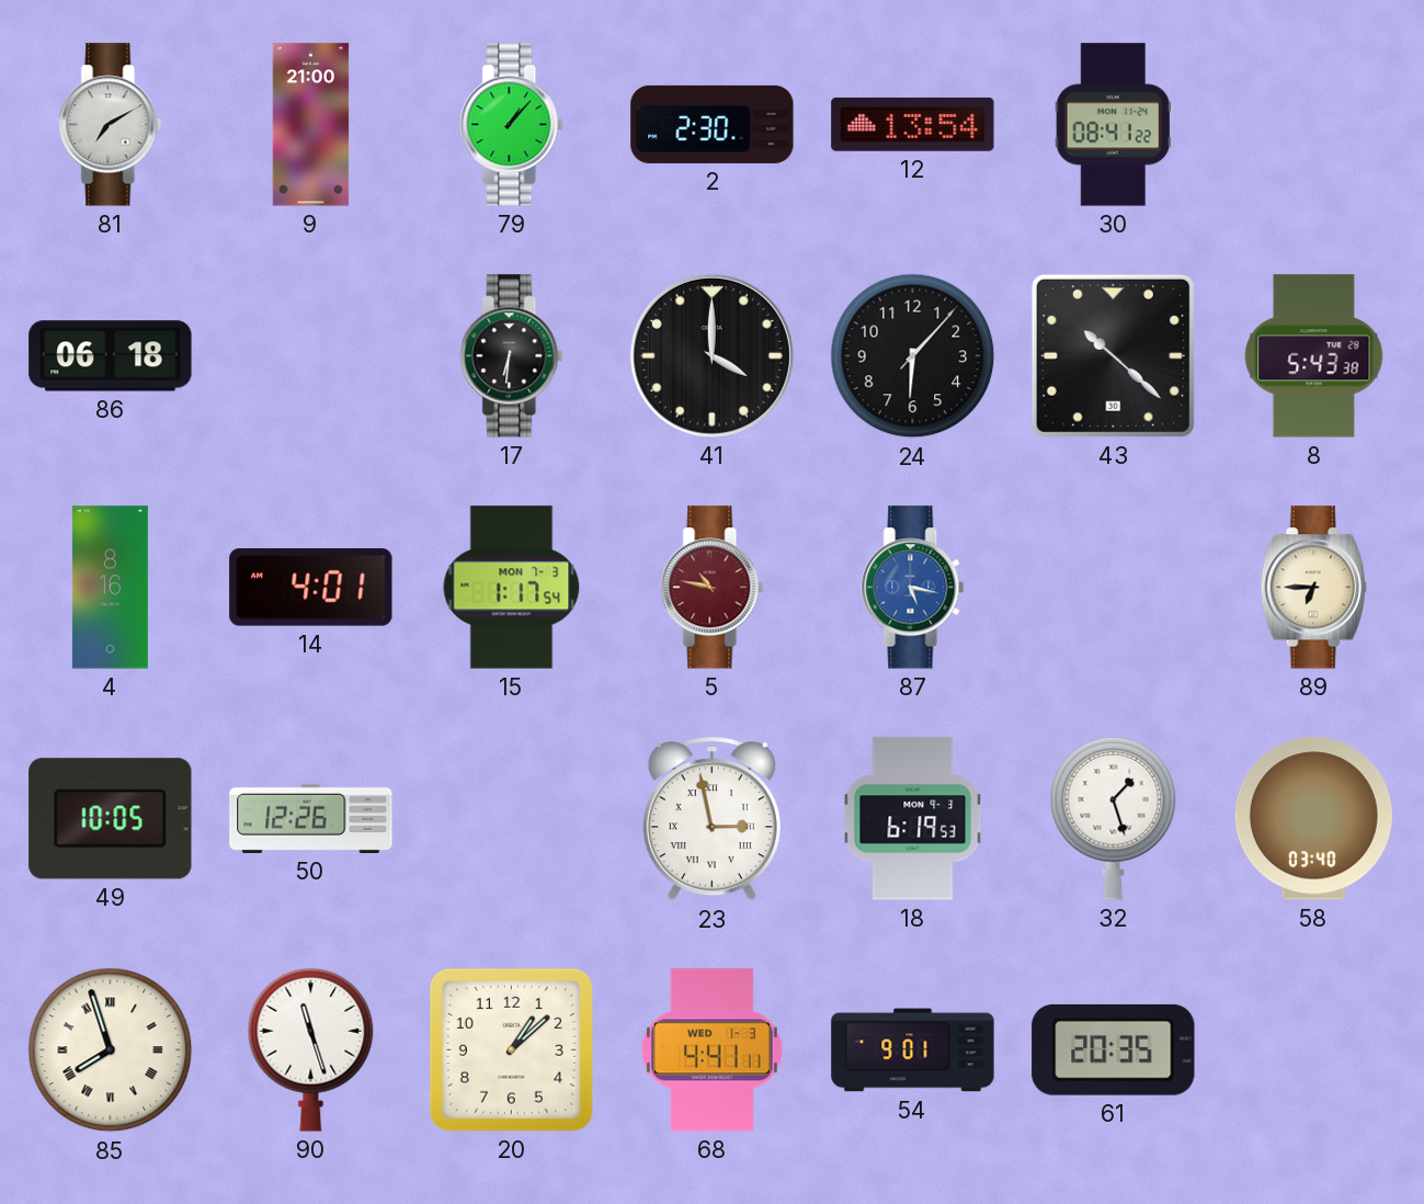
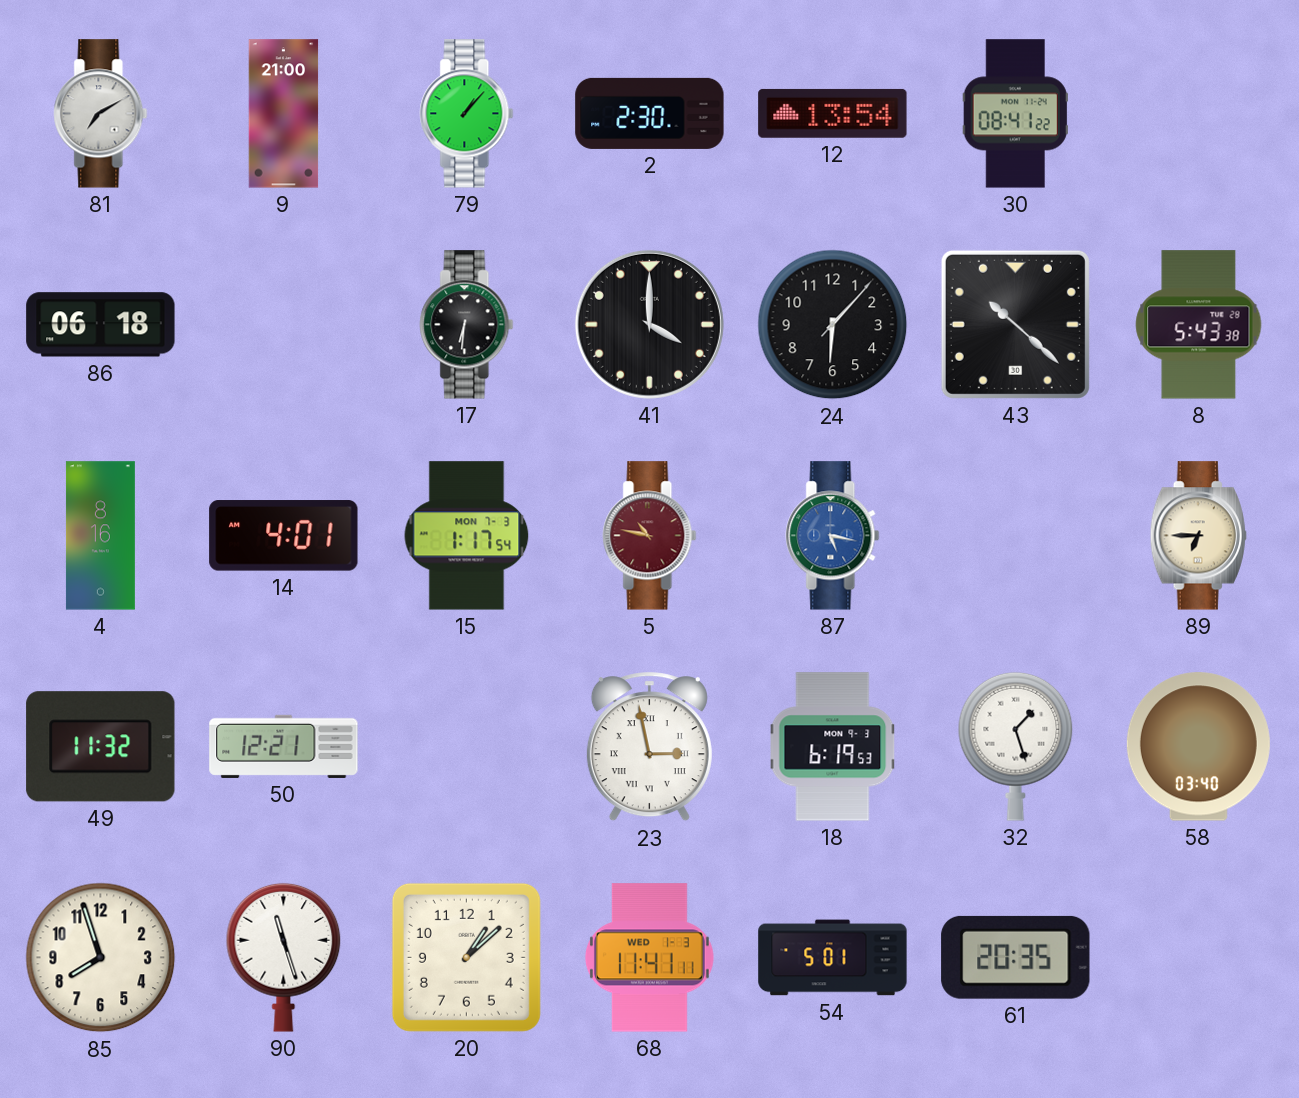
49: 10:05 -> 11:32
50: 12:26 -> 12:21
85 numerals: Roman -> Arabic
68: 4:41 -> 11:41
54: 9:01 -> 5:01
